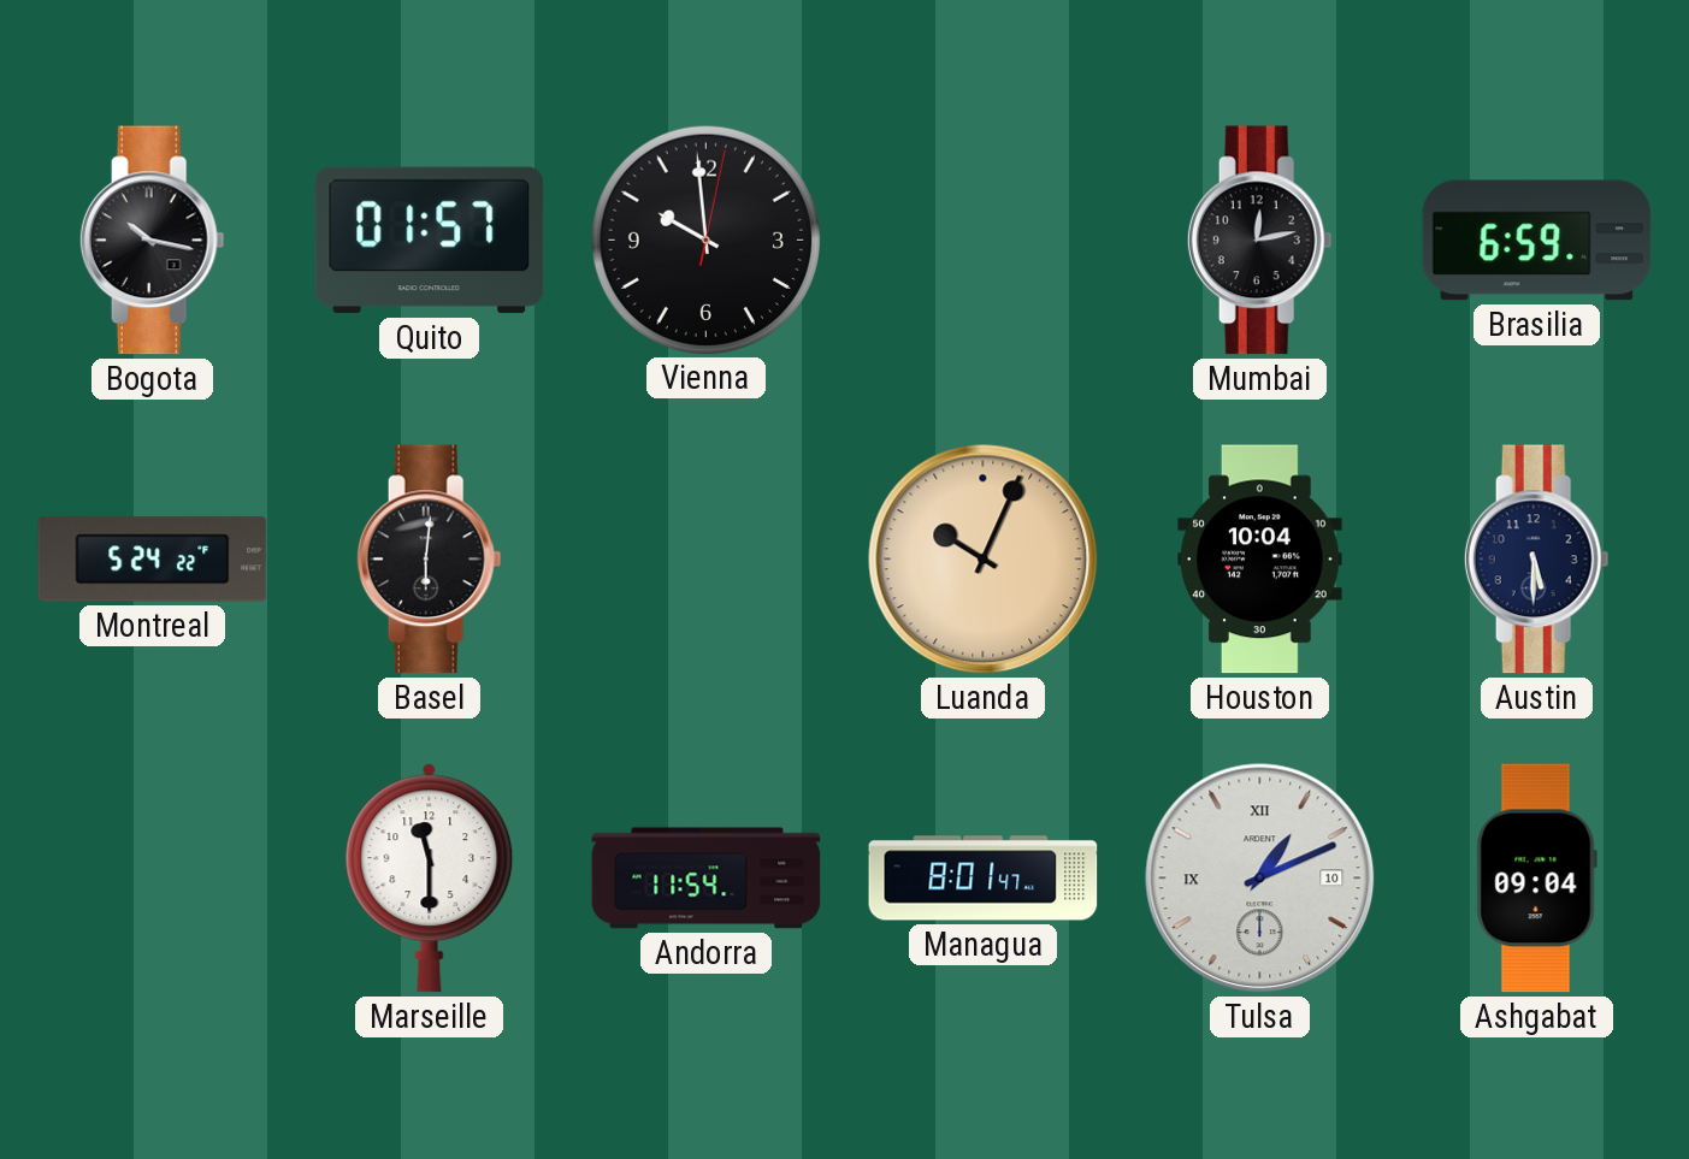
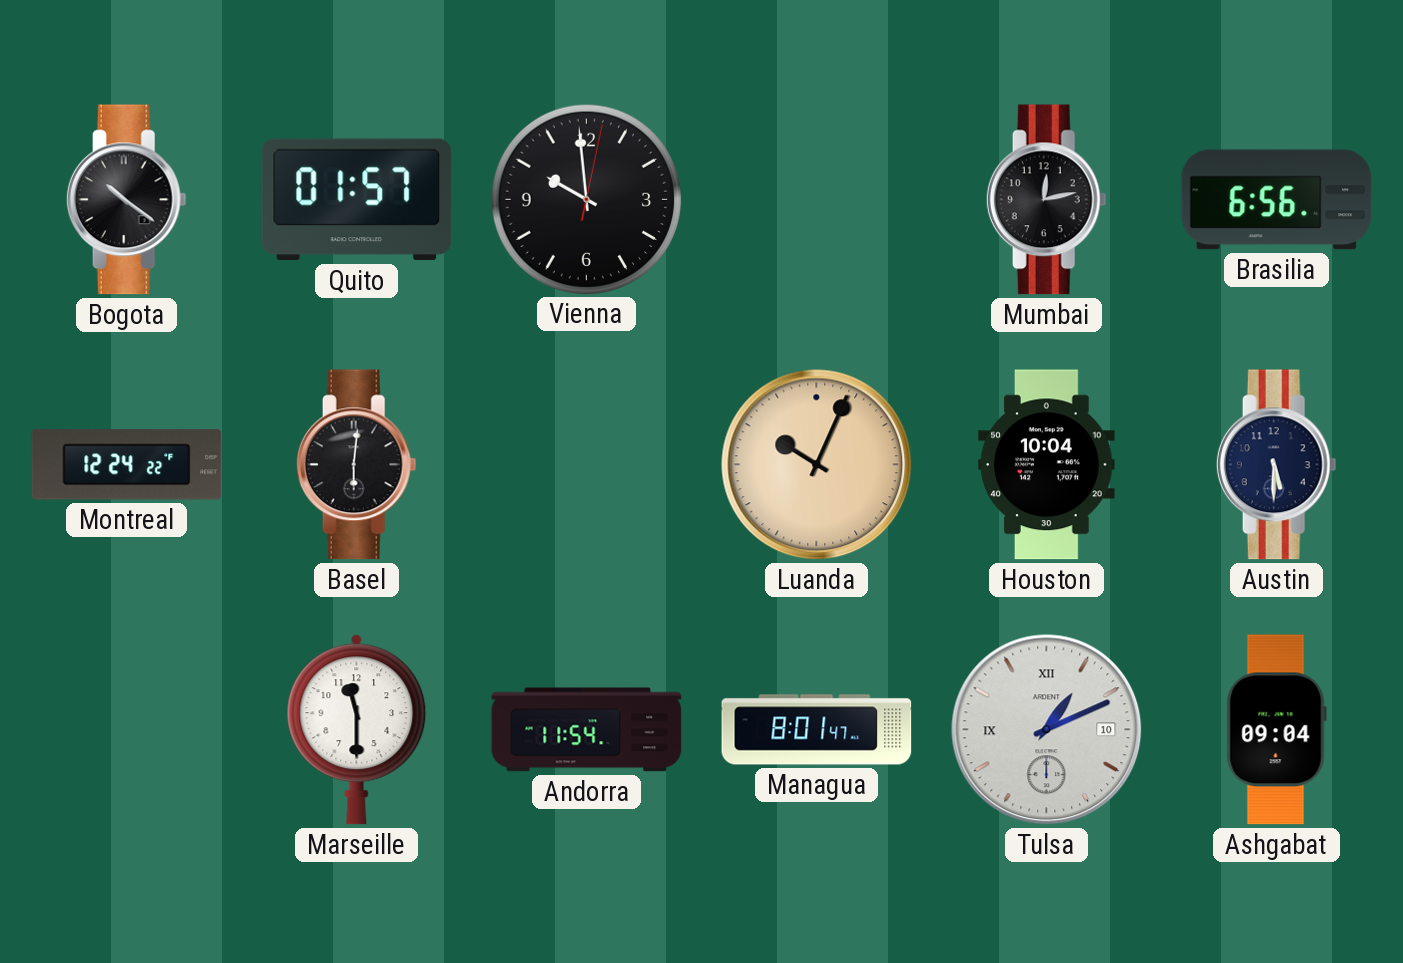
Bogota: 10:17 -> 10:21
Brasilia: 6:59 -> 6:56
Montreal: 5:24 -> 12:24
